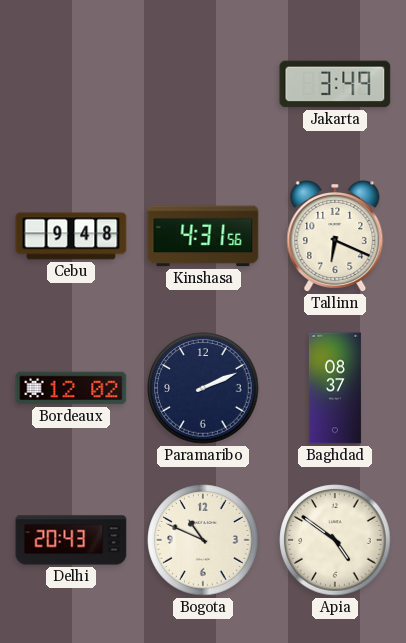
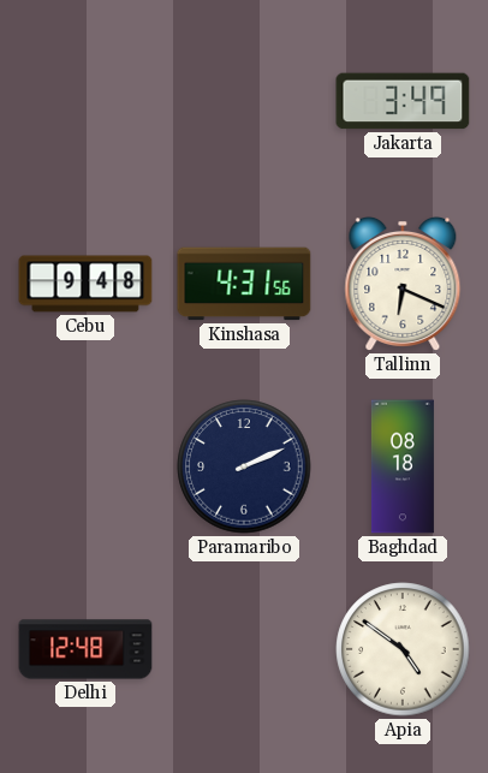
Bordeaux: 12:02 -> none
Baghdad: 08:37 -> 08:18
Delhi: 20:43 -> 12:48
Bogota: 10:49 -> none
